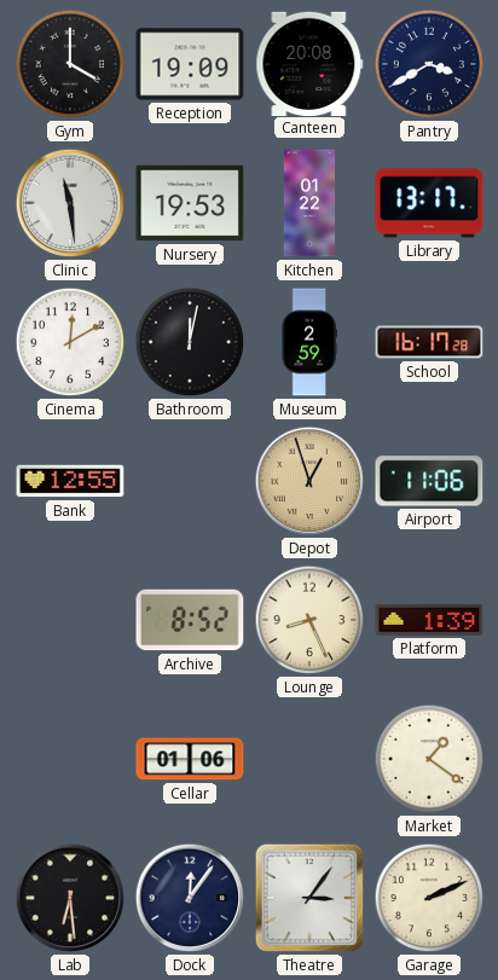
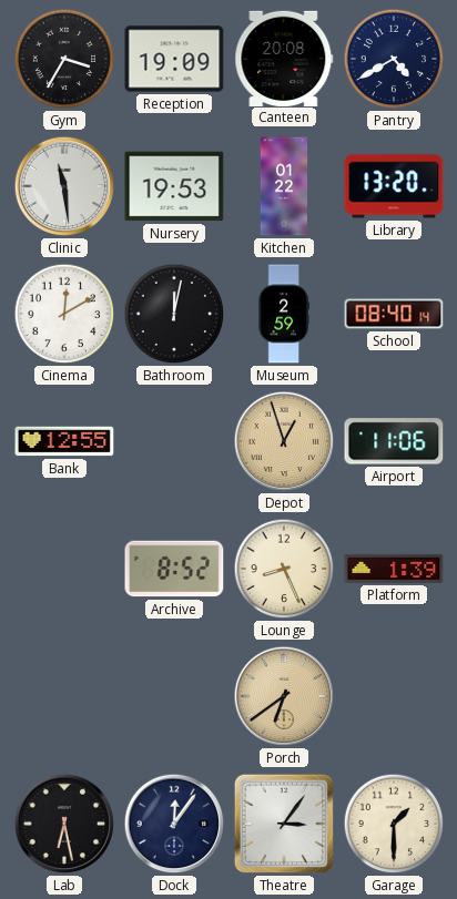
Gym: 4:00 -> 3:35
Pantry: 3:40 -> 4:40
Library: 13:17 -> 13:20
School: 16:17 -> 08:40
Cellar: 01:06 -> none
Porch: none -> 6:39
Market: 1:21 -> none
Lab: 6:29 -> 6:28
Garage: 2:11 -> 1:30
